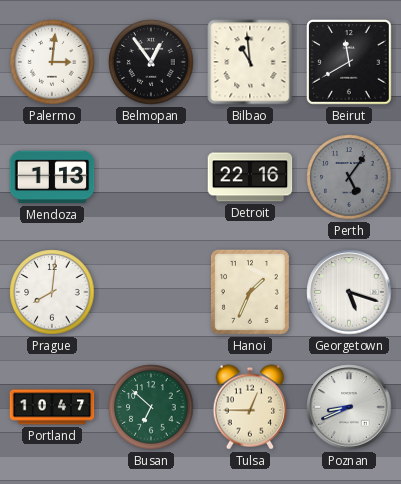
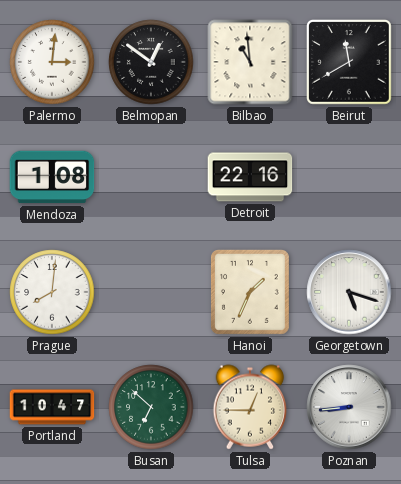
Belmopan: 12:54 -> 12:51
Mendoza: 1:13 -> 1:08
Perth: 5:06 -> none
Poznan: 8:41 -> 8:44
